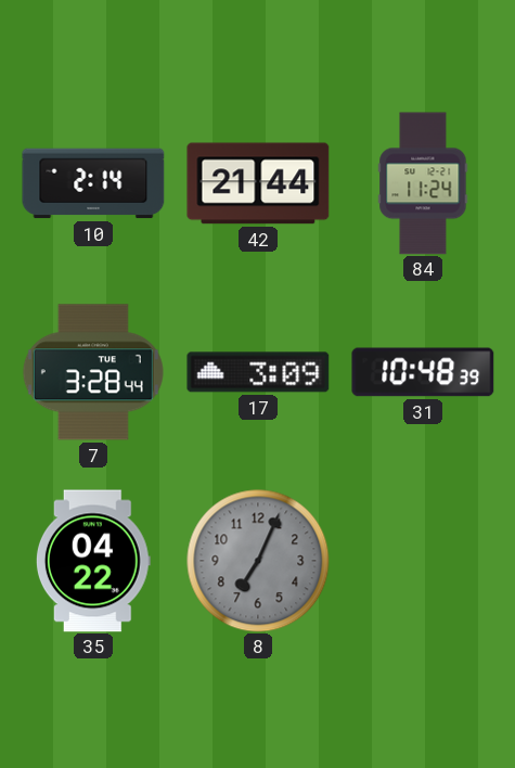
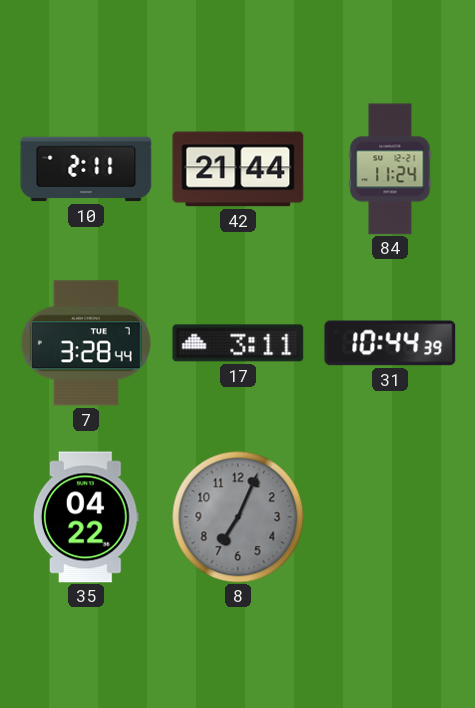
10: 2:14 -> 2:11
17: 3:09 -> 3:11
31: 10:48 -> 10:44
